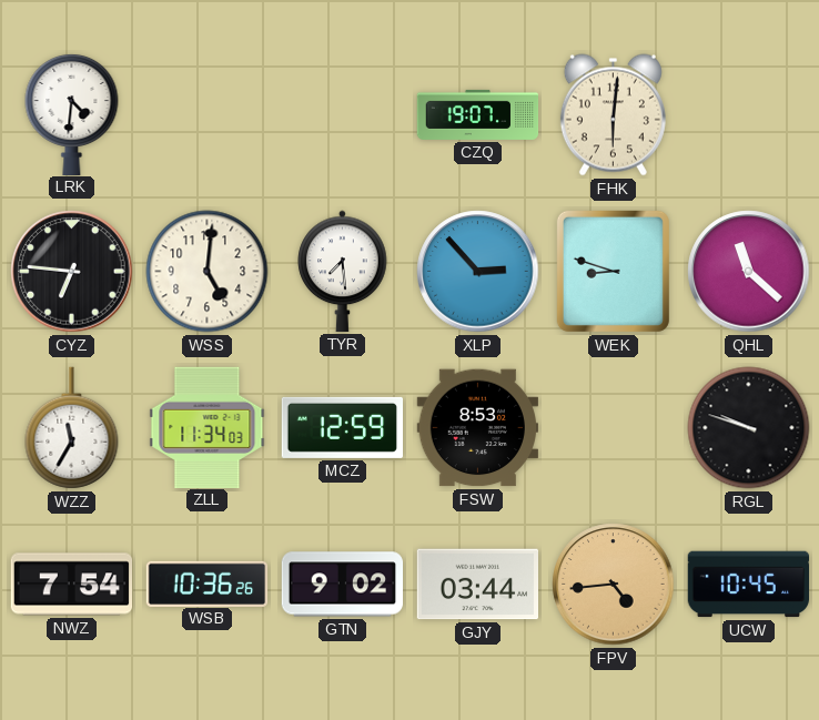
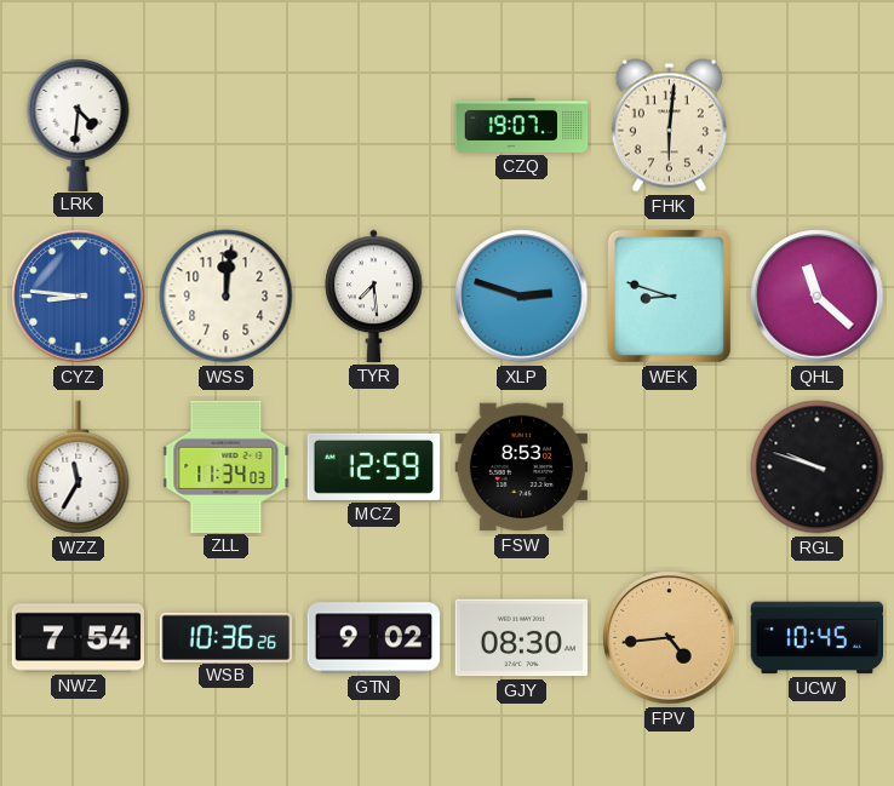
CYZ: 6:46 -> 8:46
CYZ dial: black -> blue
WSS: 5:01 -> 12:01
XLP: 2:53 -> 2:48
GJY: 03:44 -> 08:30
